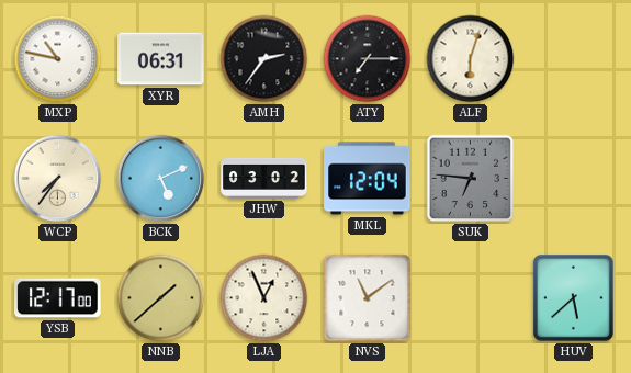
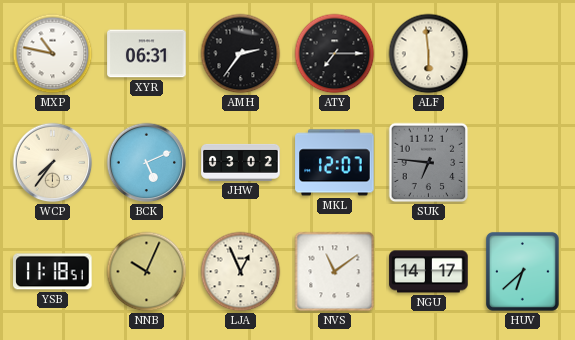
ALF: 6:03 -> 5:59
MKL: 12:04 -> 12:07
YSB: 12:17 -> 11:18
NNB: 1:38 -> 10:04
NGU: none -> 14:17
HUV: 5:38 -> 6:38
